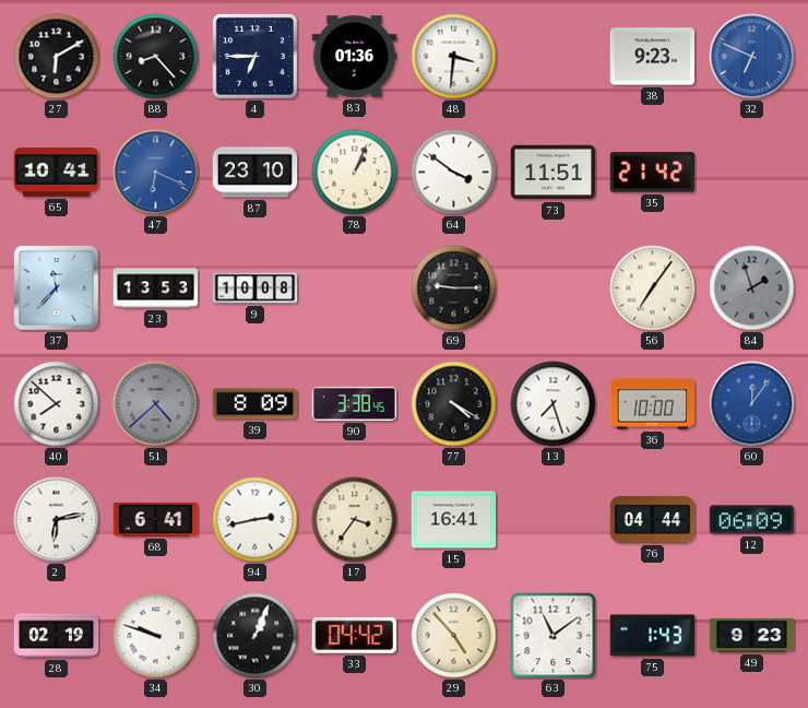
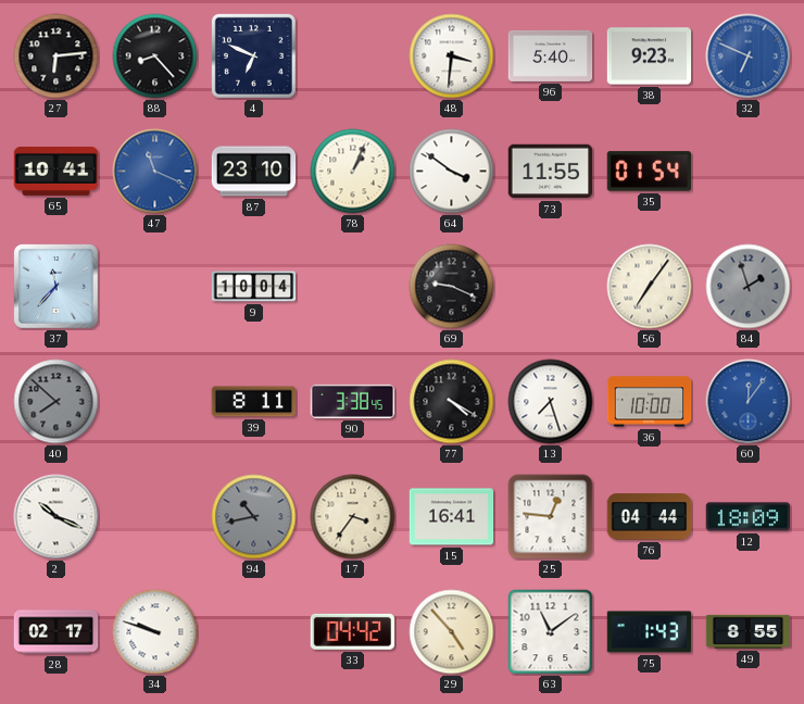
27: 6:10 -> 6:14
4: 6:45 -> 6:49
83: 01:36 -> none
96: none -> 5:40
47: 6:19 -> 11:19
73: 11:51 -> 11:55
35: 21:42 -> 01:54
23: 13:53 -> none
9: 10:08 -> 10:04
69: 9:15 -> 9:19
40 dial: white -> grey
51: 4:38 -> none
39: 8:09 -> 8:11
2: 6:13 -> 10:19
68: 6:41 -> none
94: 2:43 -> 10:43
94 dial: white -> grey
25: none -> 12:46
12: 06:09 -> 18:09
28: 02:19 -> 02:17
30: 1:04 -> none
49: 9:23 -> 8:55
